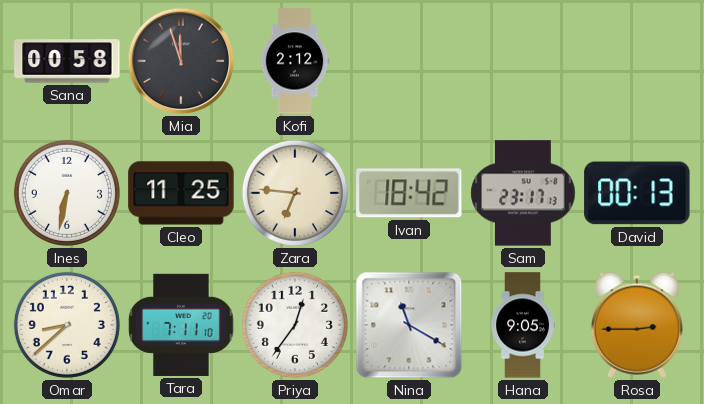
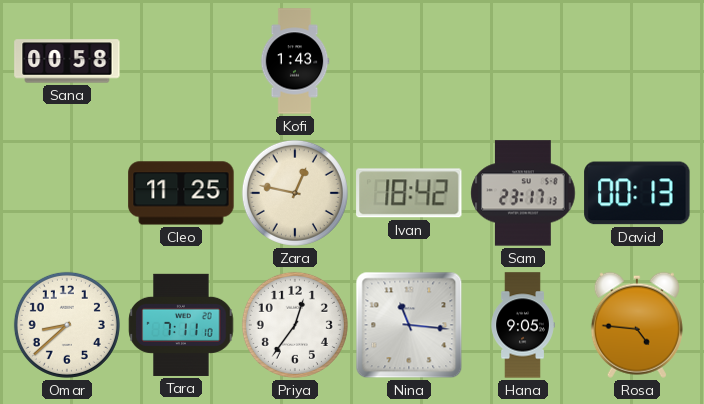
Mia: 11:57 -> none
Kofi: 2:12 -> 1:43
Ines: 6:32 -> none
Zara: 6:46 -> 12:47
Nina: 11:20 -> 11:16
Rosa: 2:45 -> 4:46
